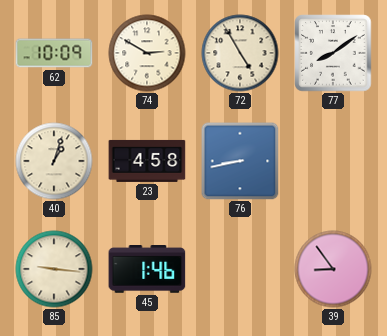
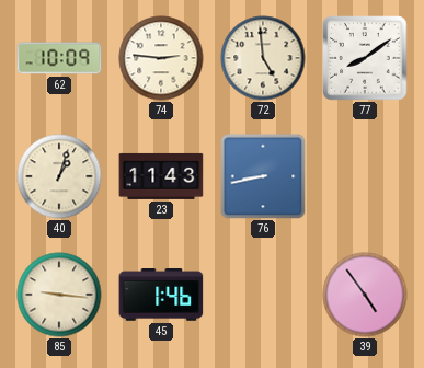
74: 2:50 -> 2:46
72: 4:55 -> 4:59
23: 4:58 -> 11:43
39: 8:54 -> 4:54
